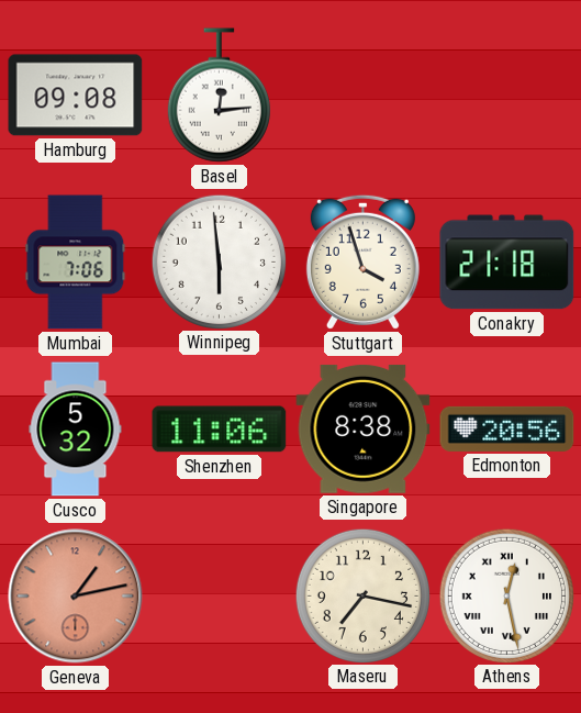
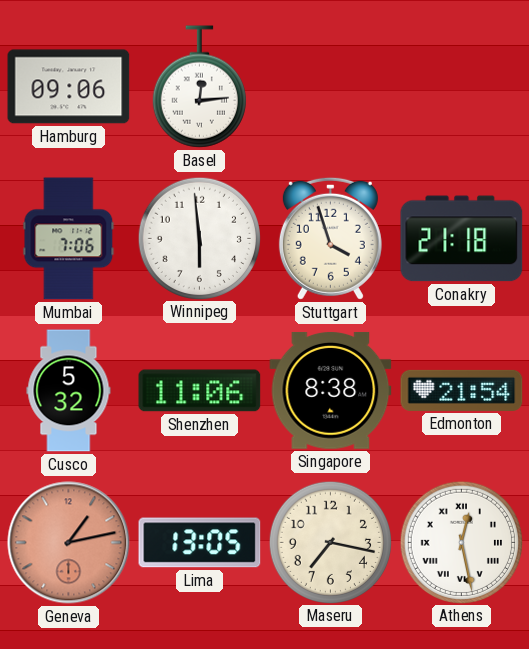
Hamburg: 09:08 -> 09:06
Edmonton: 20:56 -> 21:54
Lima: none -> 13:05
